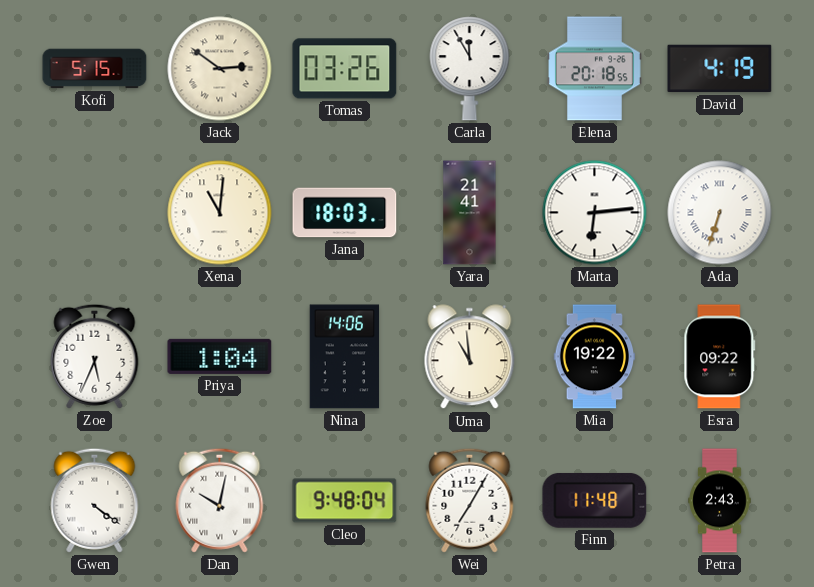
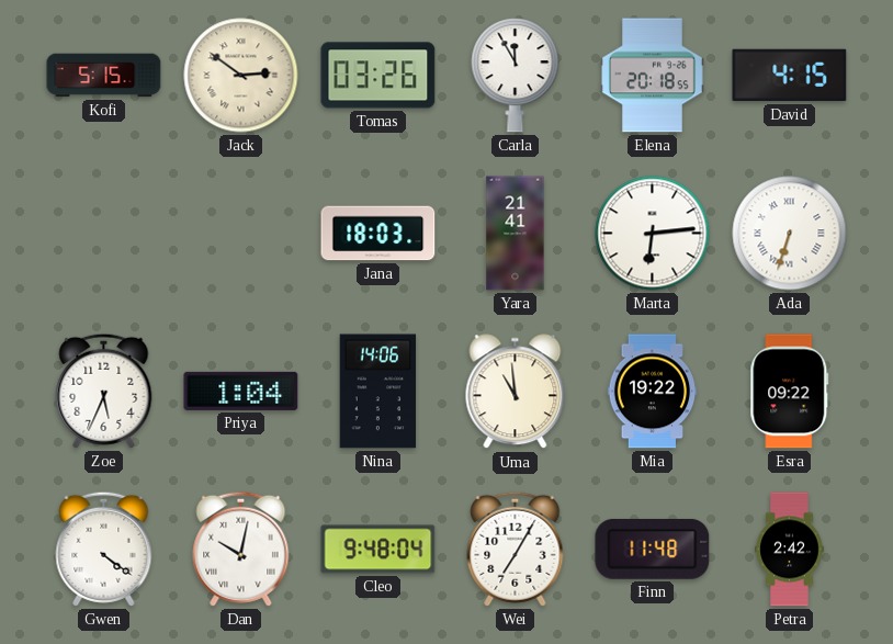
David: 4:19 -> 4:15
Xena: 11:01 -> none
Petra: 2:43 -> 2:42
